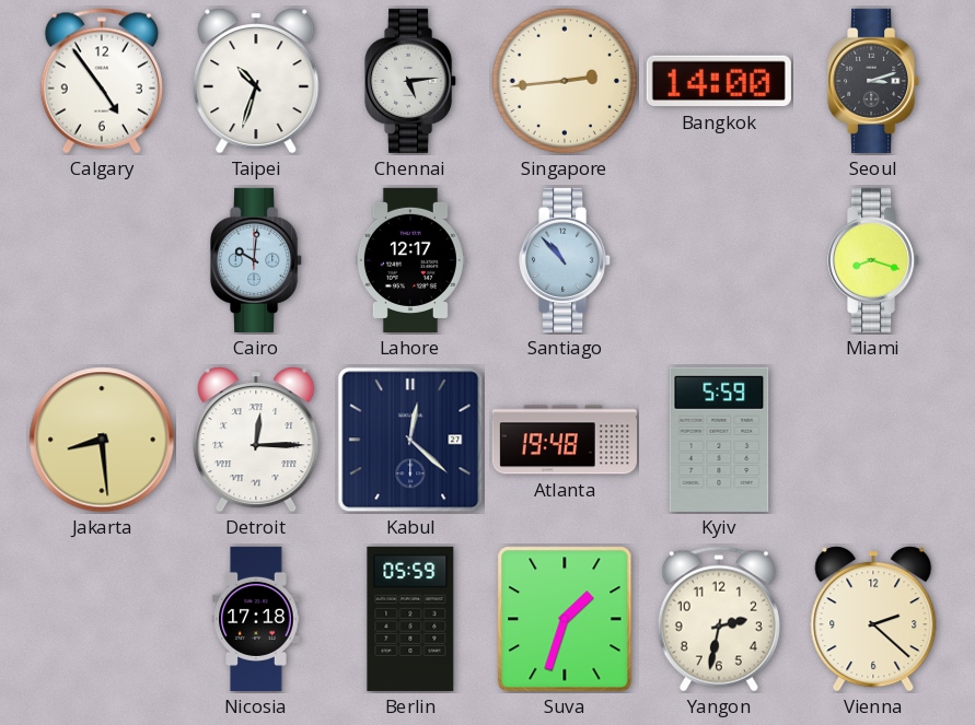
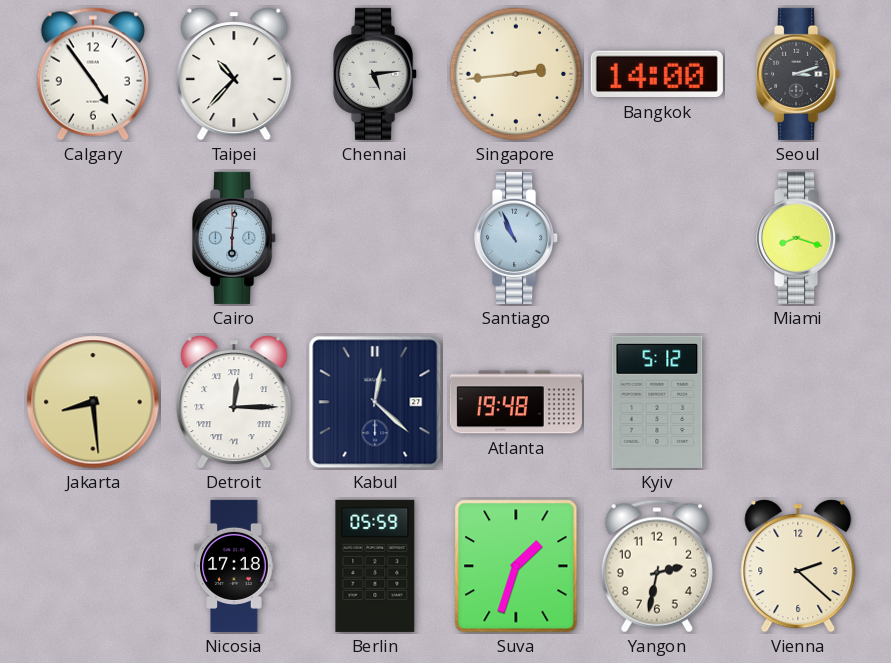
Taipei: 10:33 -> 10:37
Cairo: 10:01 -> 6:01
Lahore: 12:17 -> none
Santiago: 10:53 -> 10:56
Kyiv: 5:59 -> 5:12
